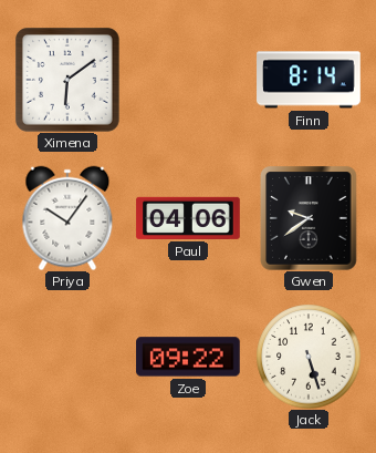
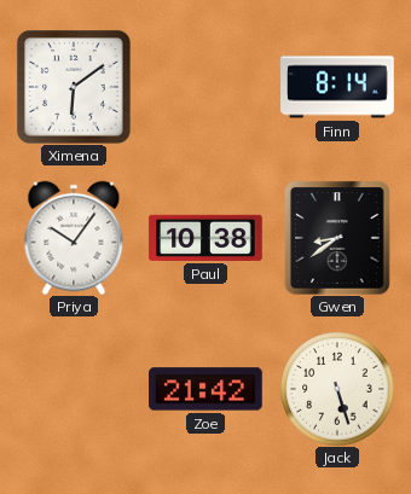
Paul: 04:06 -> 10:38
Gwen: 9:39 -> 8:39
Zoe: 09:22 -> 21:42
